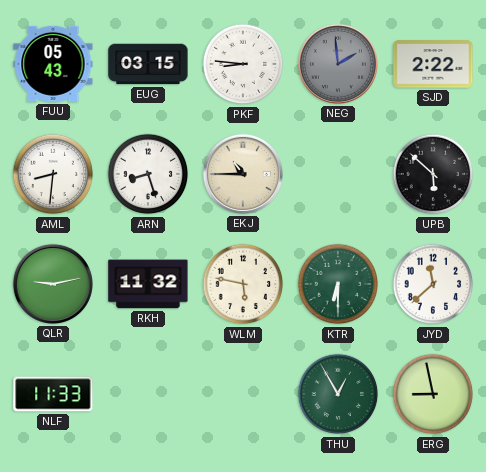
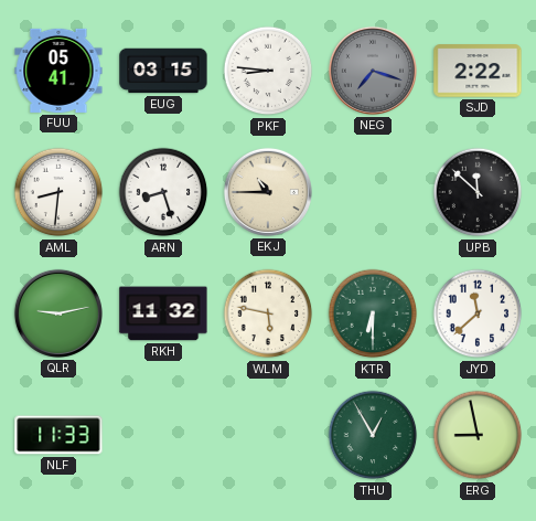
FUU: 05:43 -> 05:41
NEG: 1:59 -> 7:18
UPB: 5:52 -> 11:52
